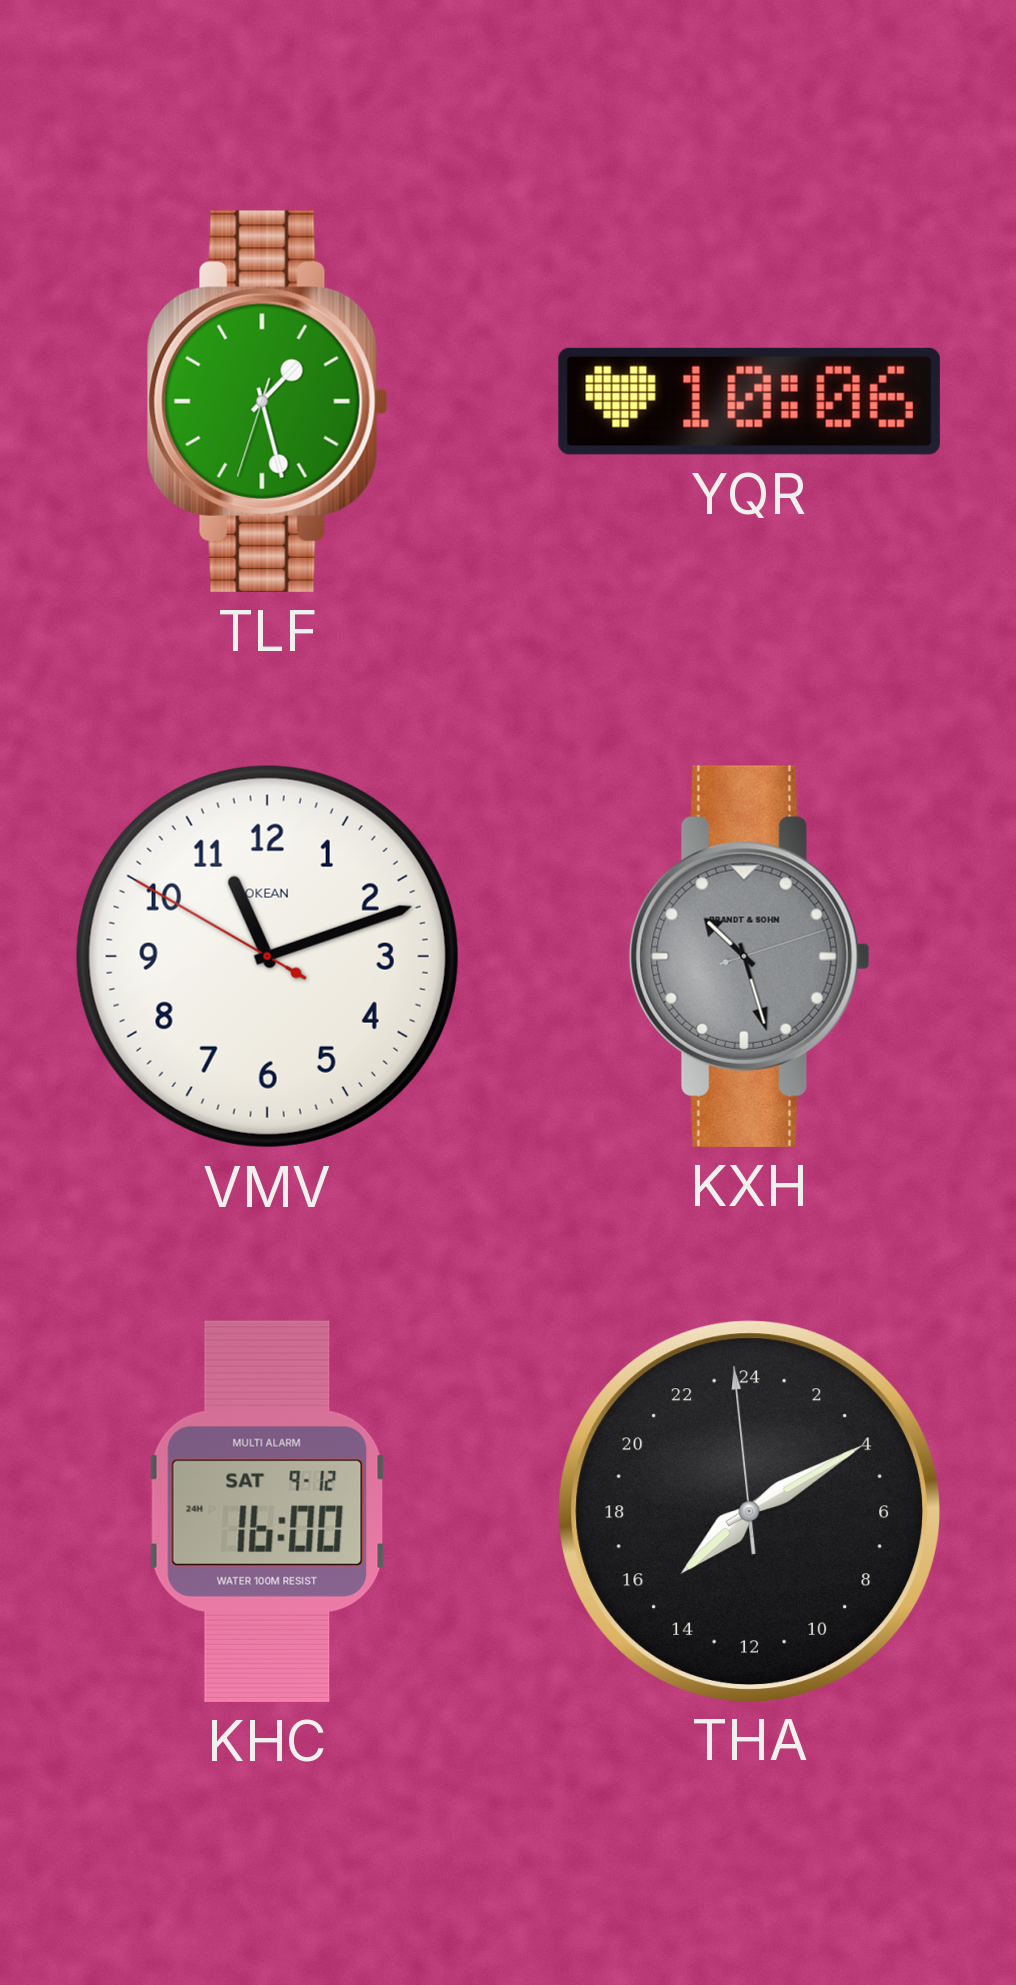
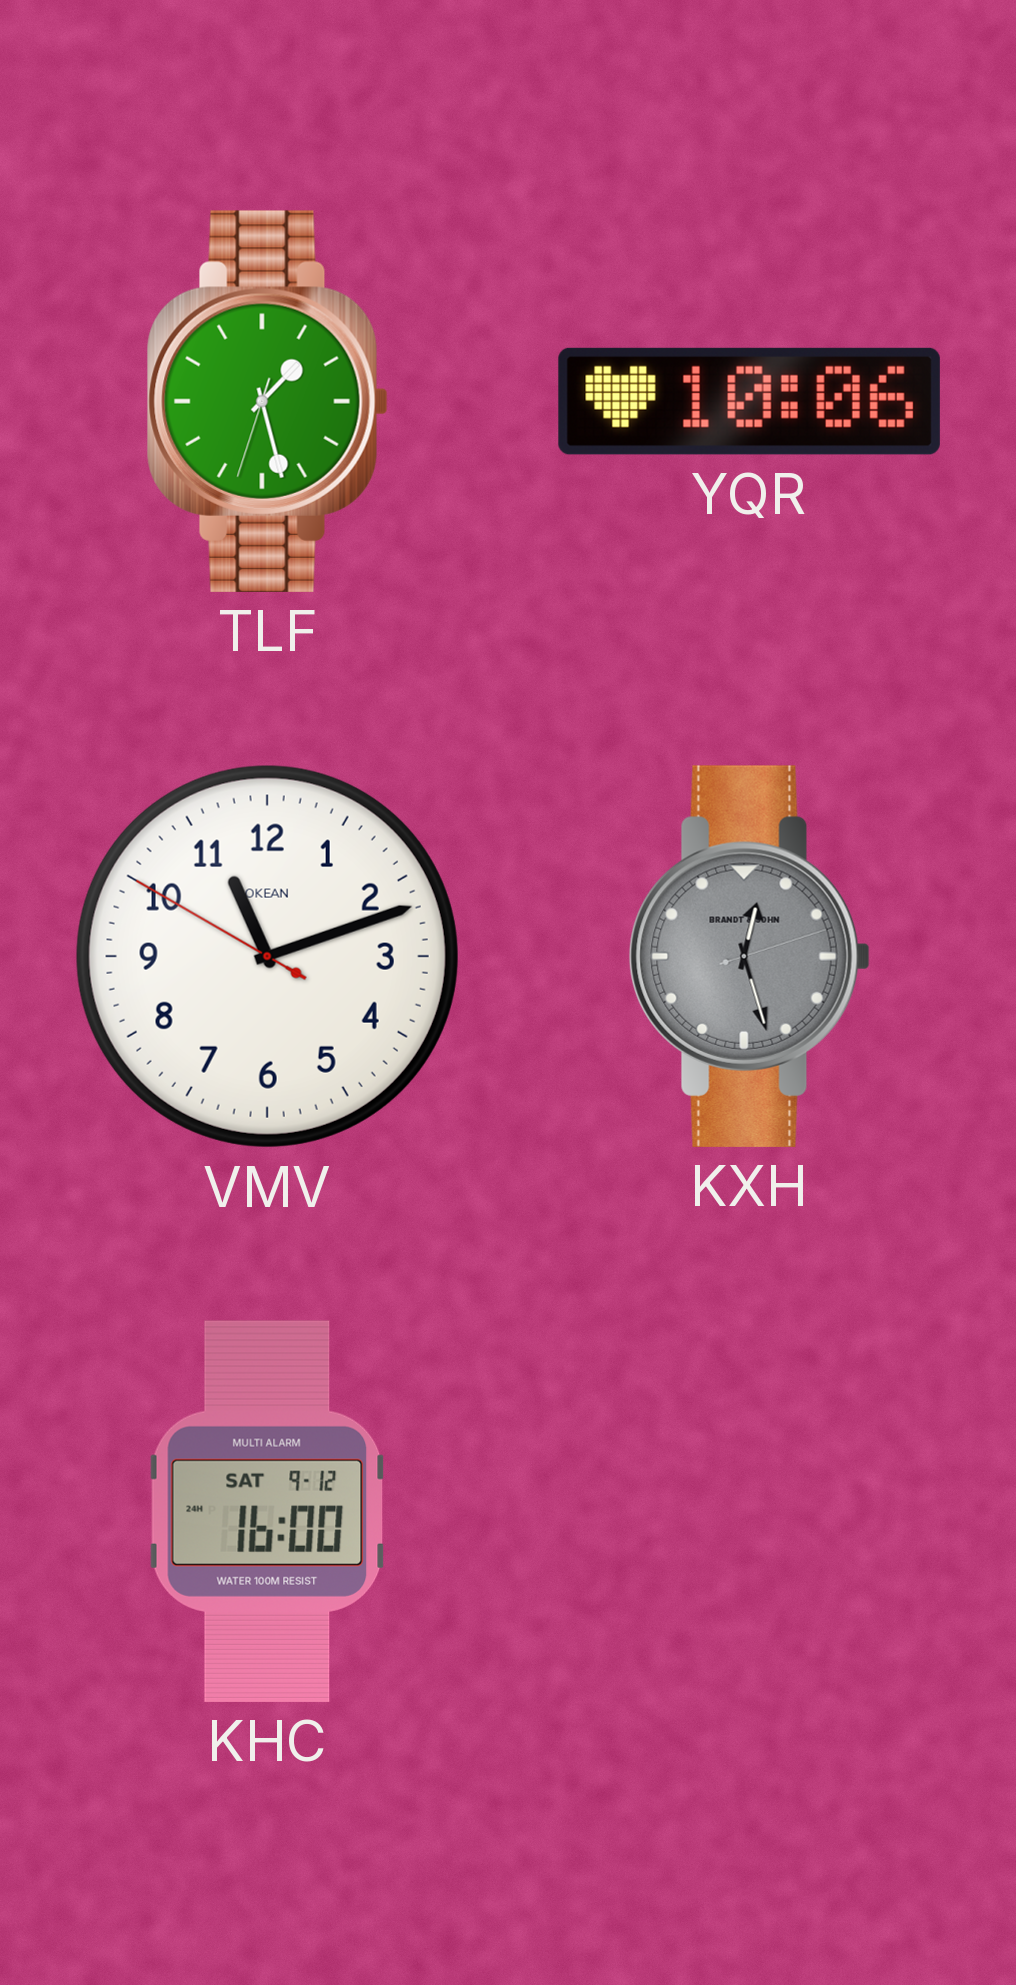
KXH: 10:27 -> 12:27
THA: 15:09 -> none
